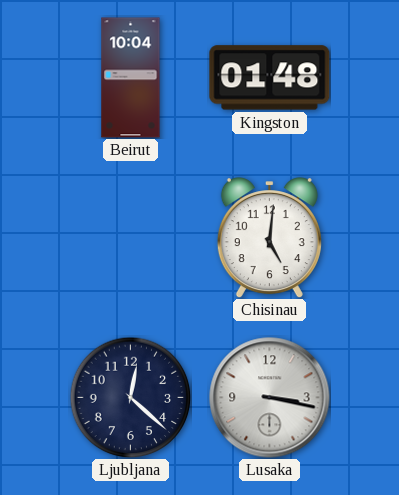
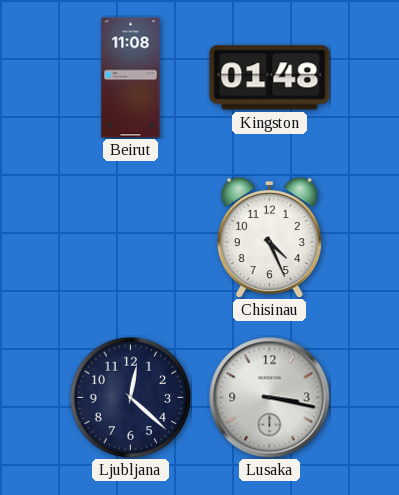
Beirut: 10:04 -> 11:08
Chisinau: 5:01 -> 4:26
